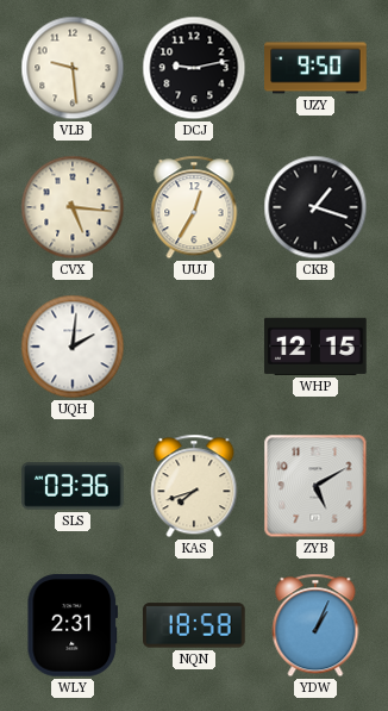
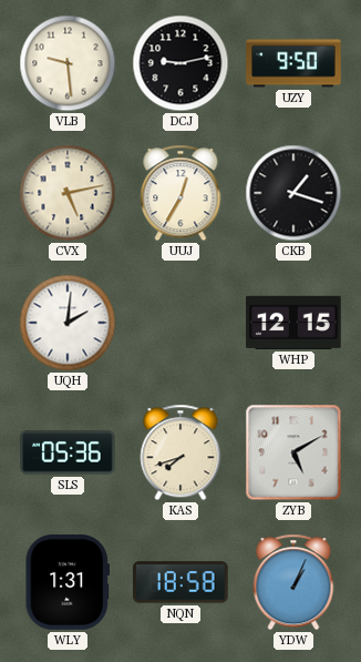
CVX: 5:16 -> 5:13
SLS: 03:36 -> 05:36
WLY: 2:31 -> 1:31
